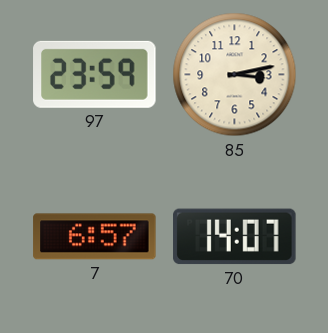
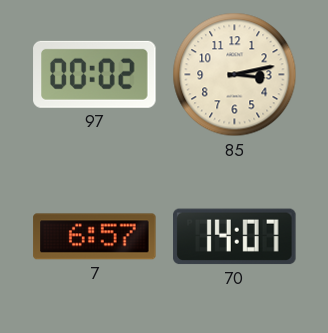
97: 23:59 -> 00:02
